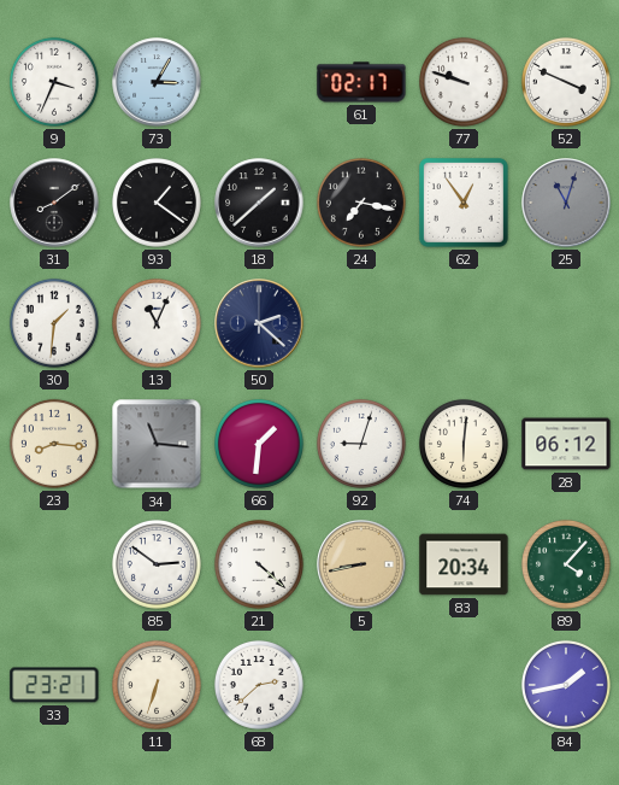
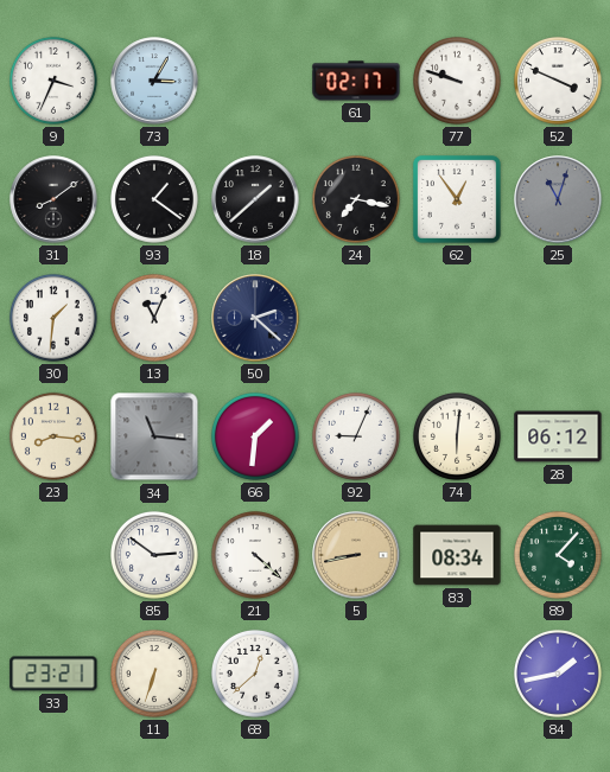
92: 9:03 -> 9:04
83: 20:34 -> 08:34
68: 2:38 -> 12:38
